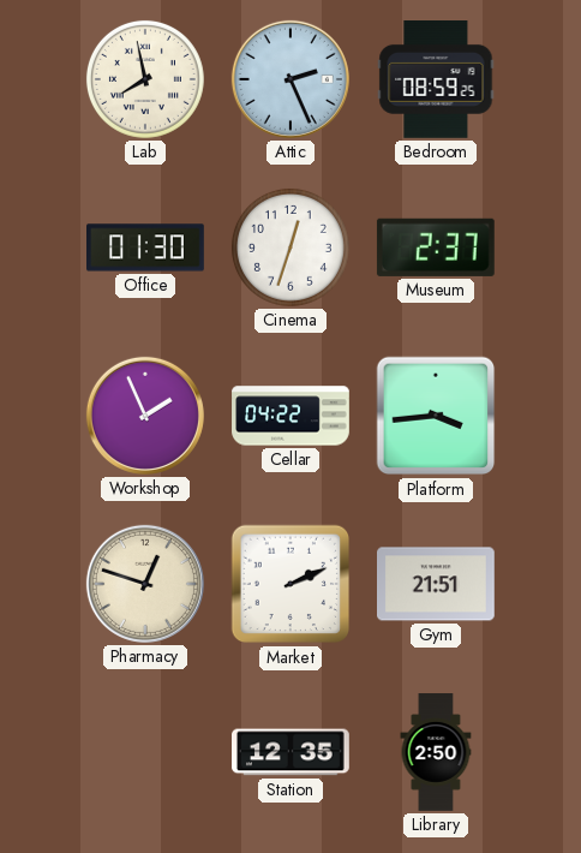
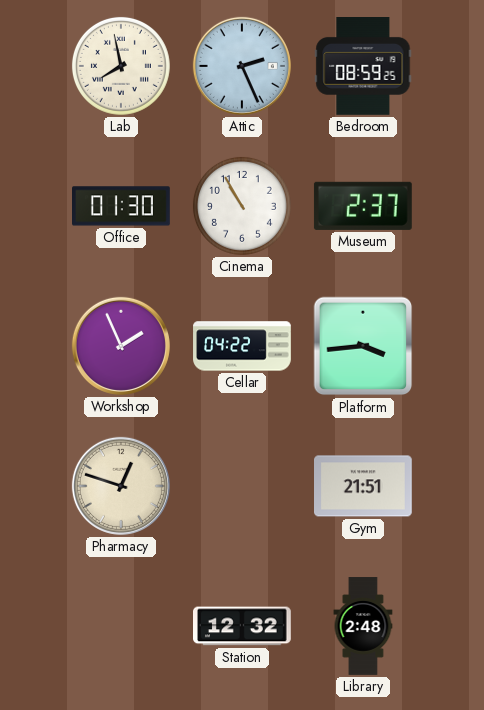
Cinema: 12:33 -> 10:55
Market: 2:11 -> none
Station: 12:35 -> 12:32
Library: 2:50 -> 2:48
